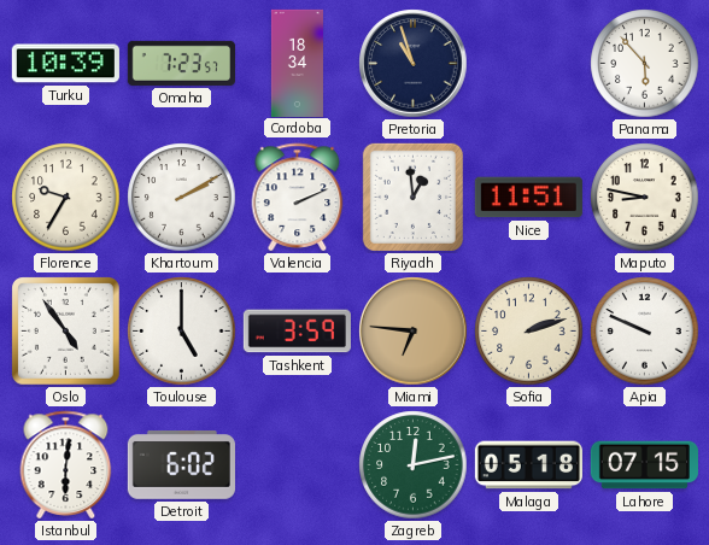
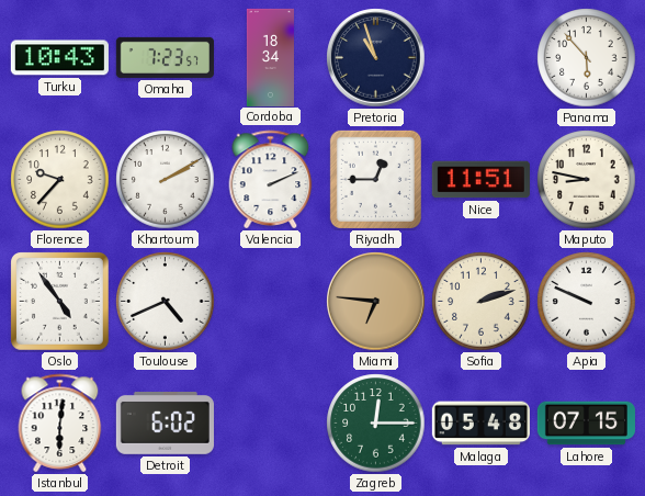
Turku: 10:39 -> 10:43
Florence: 9:35 -> 9:37
Riyadh: 12:59 -> 12:45
Toulouse: 5:00 -> 4:41
Tashkent: 3:59 -> none
Zagreb: 12:13 -> 12:15
Malaga: 05:18 -> 05:48
